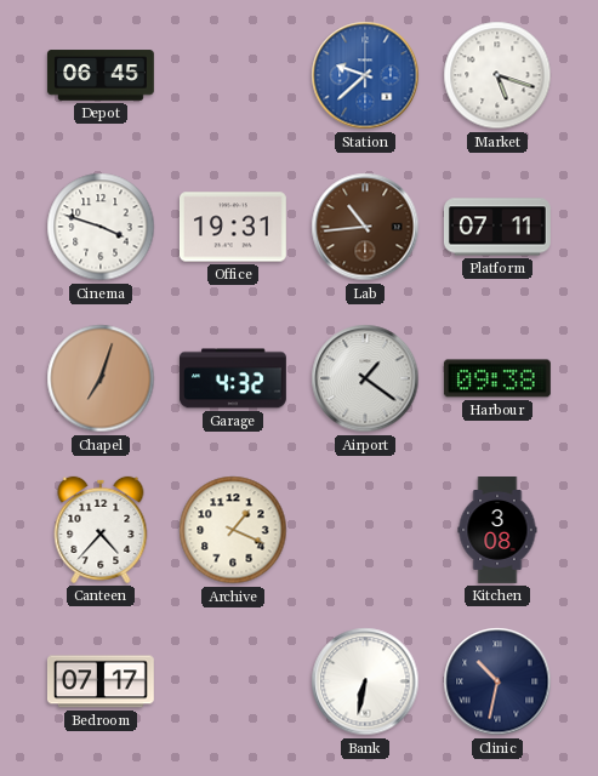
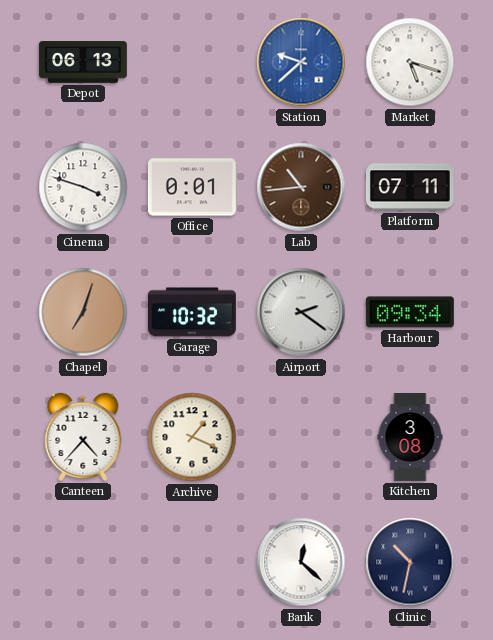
Depot: 06:45 -> 06:13
Office: 19:31 -> 0:01
Garage: 4:32 -> 10:32
Airport: 1:21 -> 2:21
Harbour: 09:38 -> 09:34
Bedroom: 07:17 -> none
Bank: 6:32 -> 12:22
